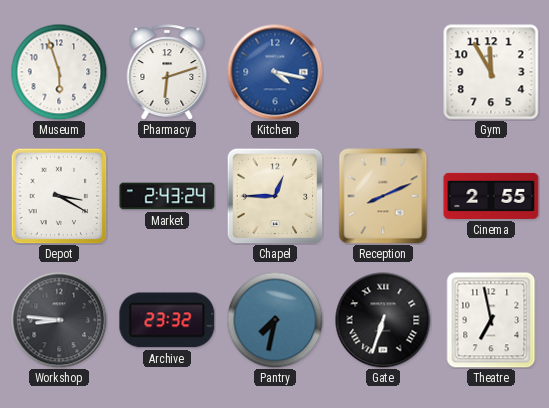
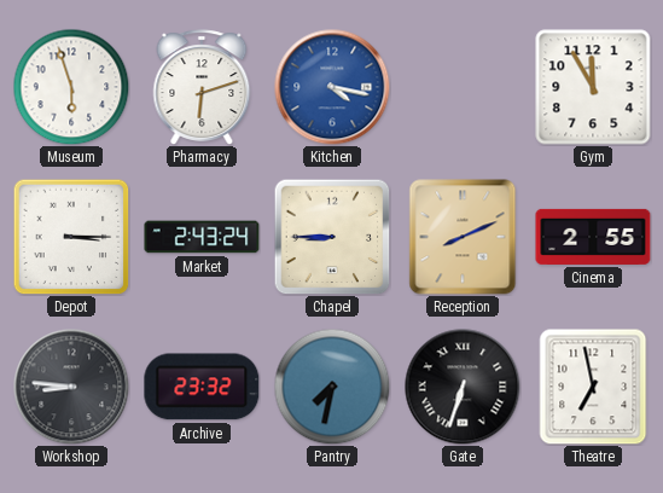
Depot: 3:20 -> 3:15
Chapel: 12:45 -> 8:45
